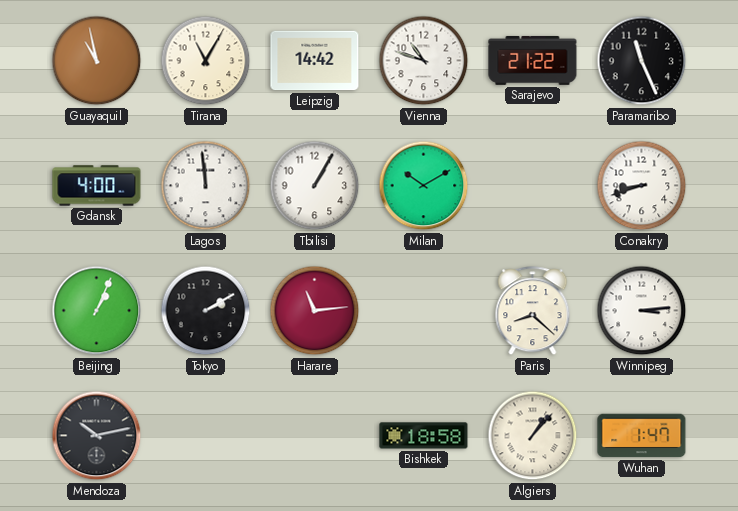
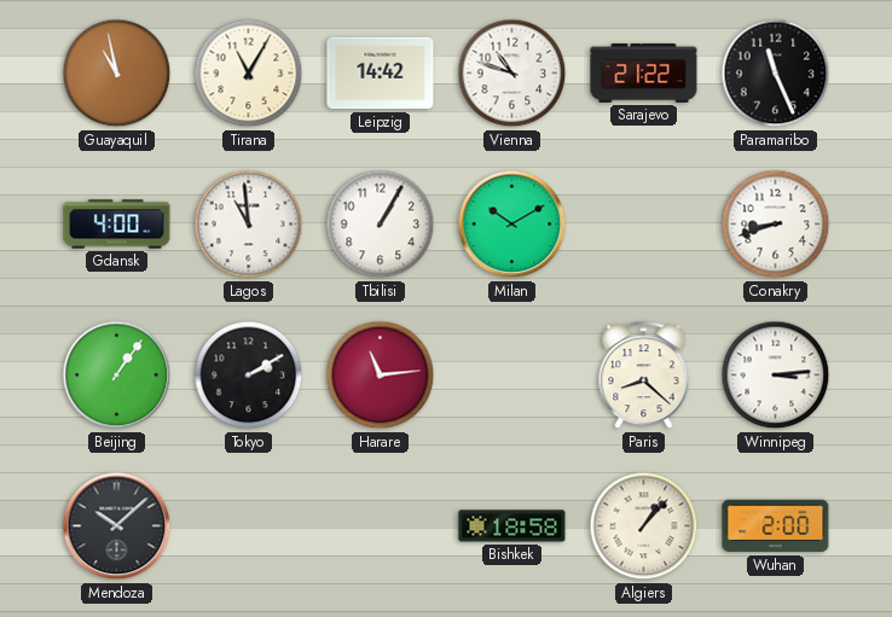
Lagos: 11:59 -> 10:59
Beijing: 1:04 -> 1:06
Mendoza: 10:13 -> 10:08
Wuhan: 1:47 -> 2:00
